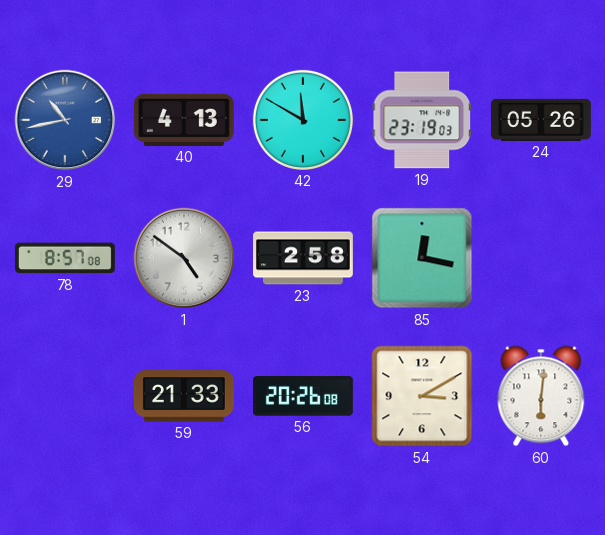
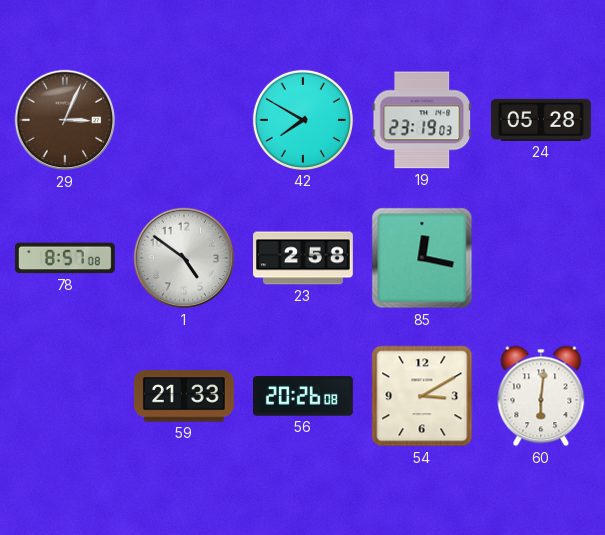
29: 10:43 -> 3:04
29 dial: blue -> brown
40: 4:13 -> none
42: 11:50 -> 7:50
24: 05:26 -> 05:28
